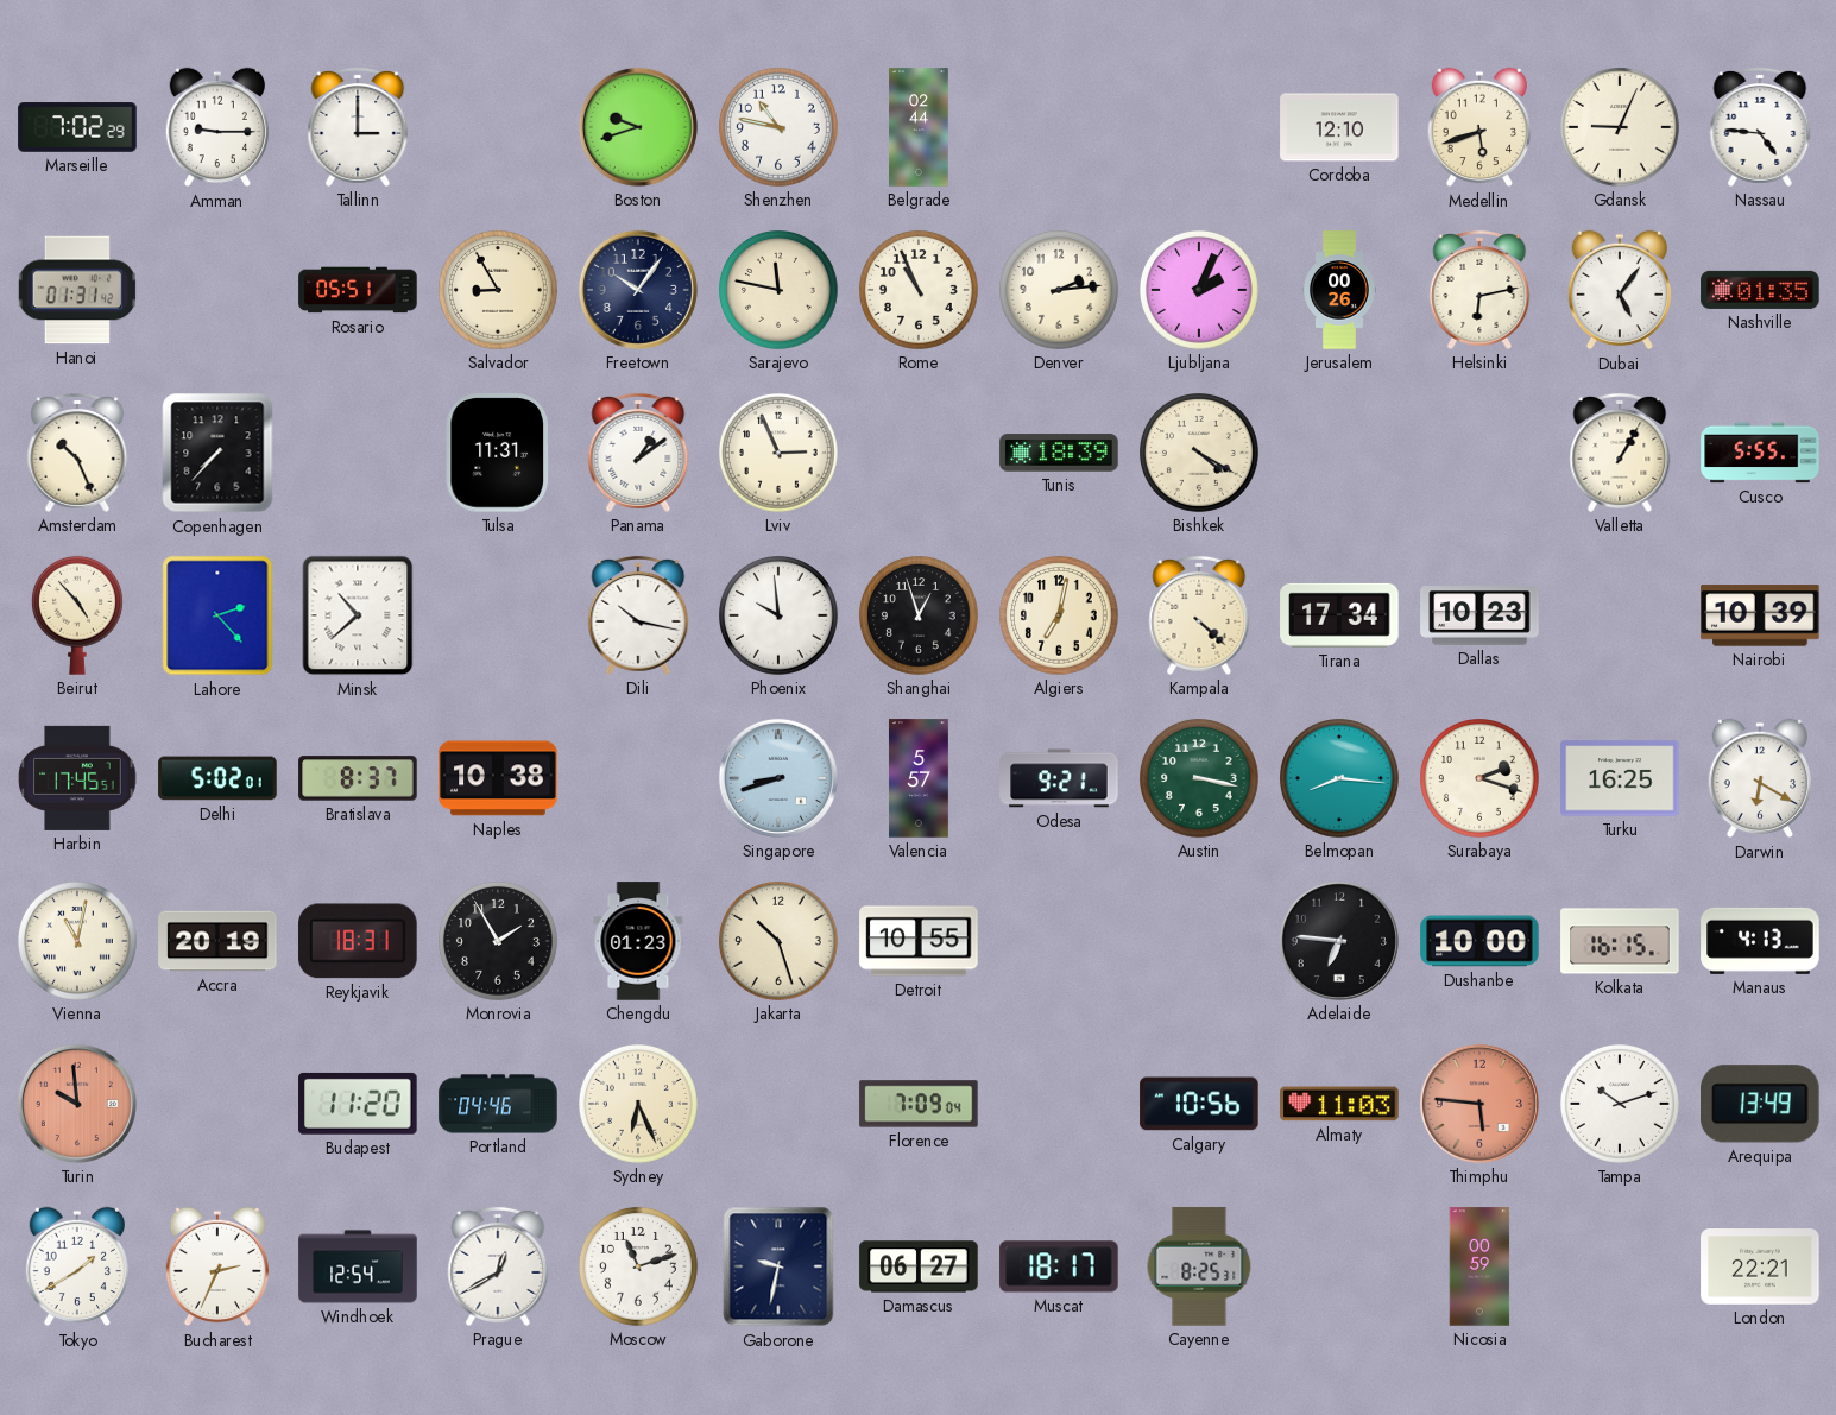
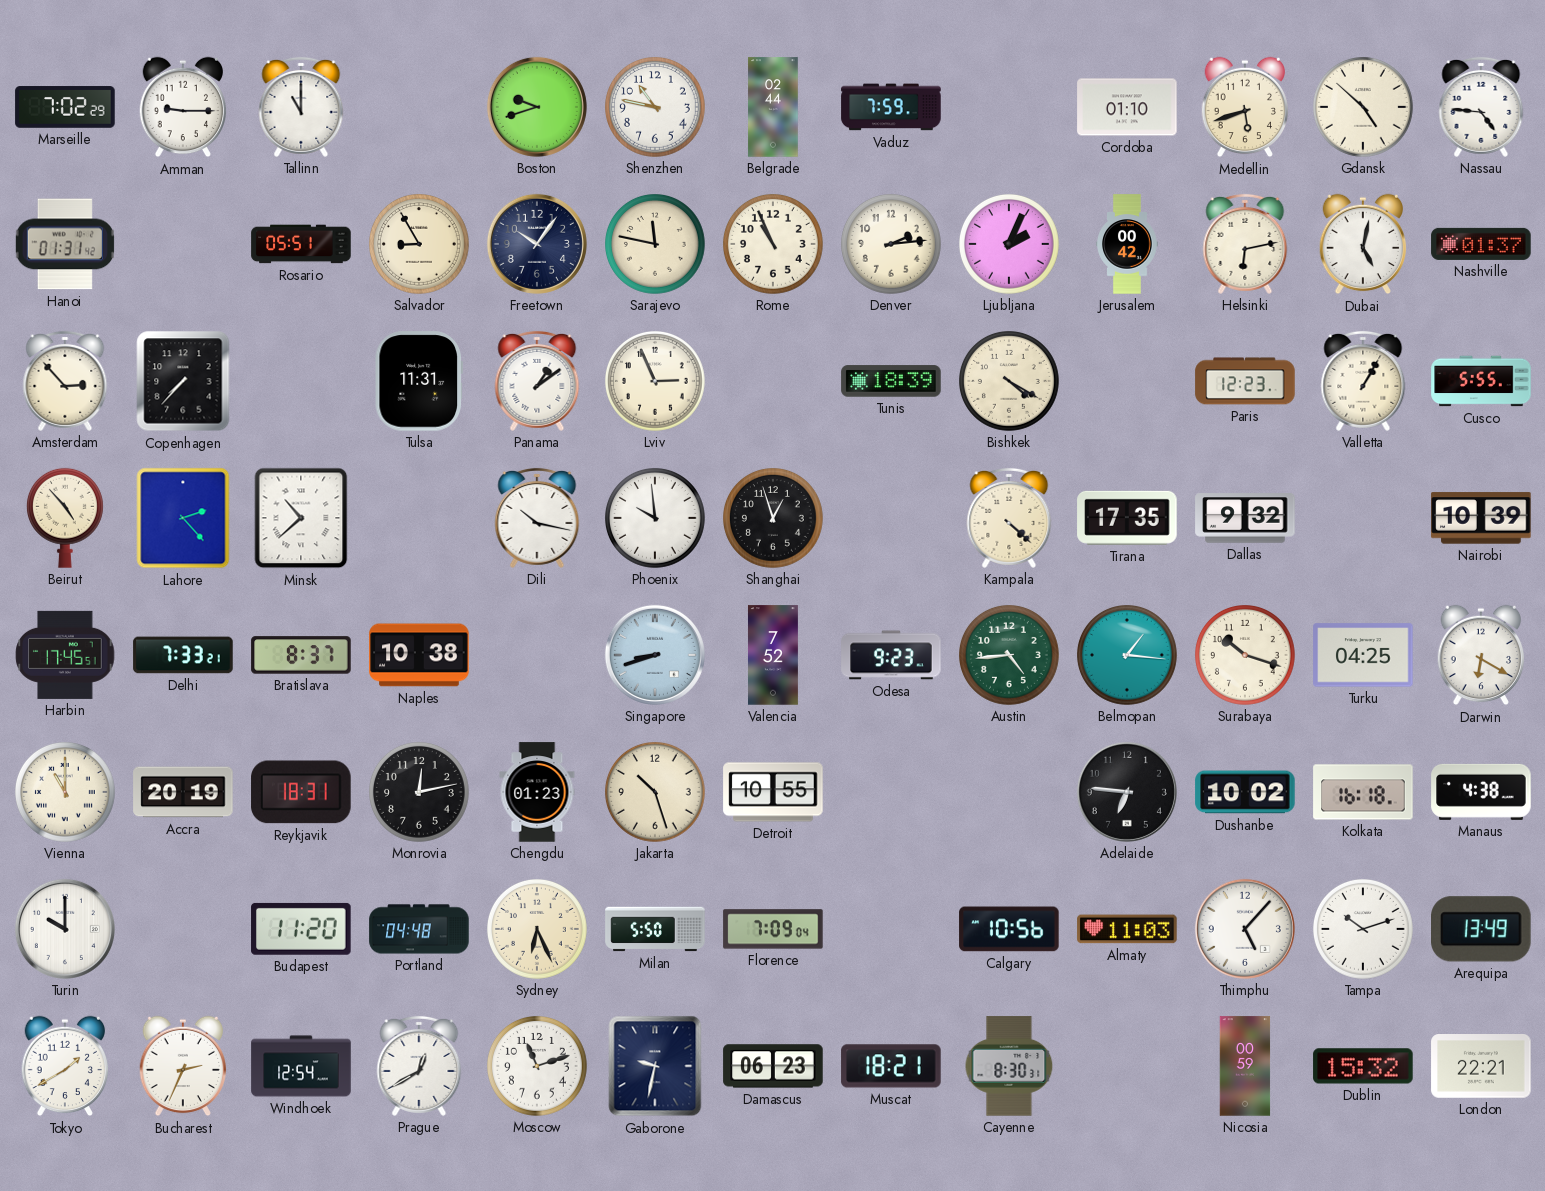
Tallinn: 3:00 -> 11:00
Vaduz: none -> 7:59
Cordoba: 12:10 -> 01:10
Gdansk: 9:04 -> 4:52
Jerusalem: 00:26 -> 00:42
Dubai: 5:06 -> 5:02
Nashville: 01:35 -> 01:37
Amsterdam: 10:26 -> 2:53
Paris: none -> 12:23
Algiers: 7:02 -> none
Tirana: 17:34 -> 17:35
Dallas: 10:23 -> 9:32
Delhi: 5:02 -> 7:33
Valencia: 5:57 -> 7:52
Odesa: 9:21 -> 9:23
Austin: 3:17 -> 4:44
Belmopan: 8:16 -> 1:16
Surabaya: 2:18 -> 10:18
Turku: 16:25 -> 04:25
Vienna: 11:02 -> 11:00
Monrovia: 1:55 -> 12:13
Dushanbe: 10:00 -> 10:02
Kolkata: 16:15 -> 16:18
Manaus: 4:13 -> 4:38
Turin: 9:59 -> 10:00
Turin dial: salmon -> white
Portland: 04:46 -> 04:48
Milan: none -> 5:50
Thimphu: 5:46 -> 5:07
Thimphu dial: salmon -> white
Damascus: 06:27 -> 06:23
Muscat: 18:17 -> 18:21
Cayenne: 8:25 -> 8:30
Dublin: none -> 15:32
